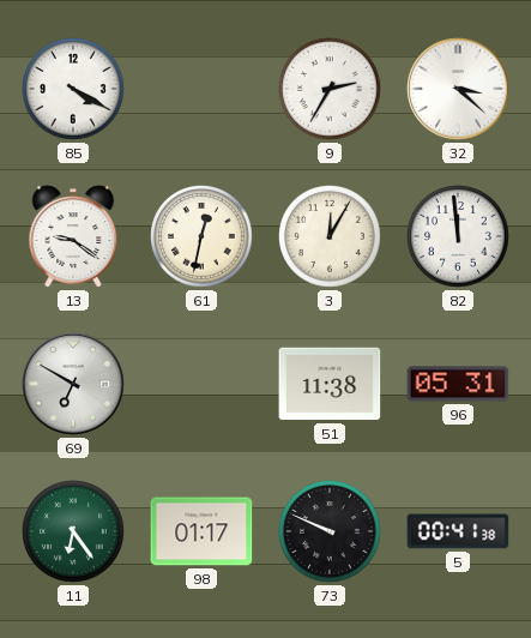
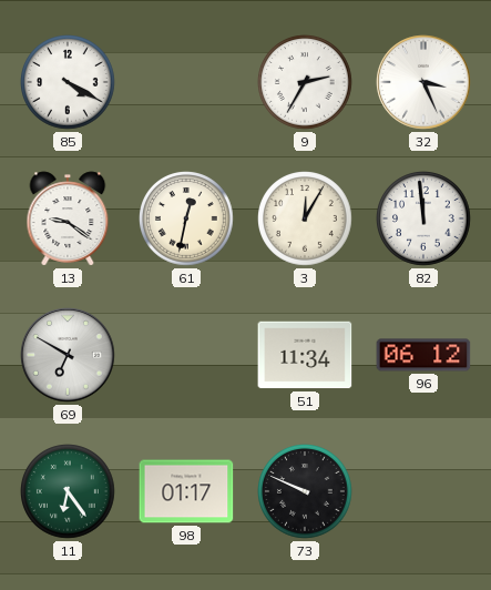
32: 3:22 -> 3:26
51: 11:38 -> 11:34
96: 05:31 -> 06:12
5: 00:41 -> none
